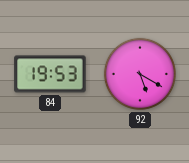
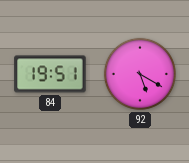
84: 19:53 -> 19:51
